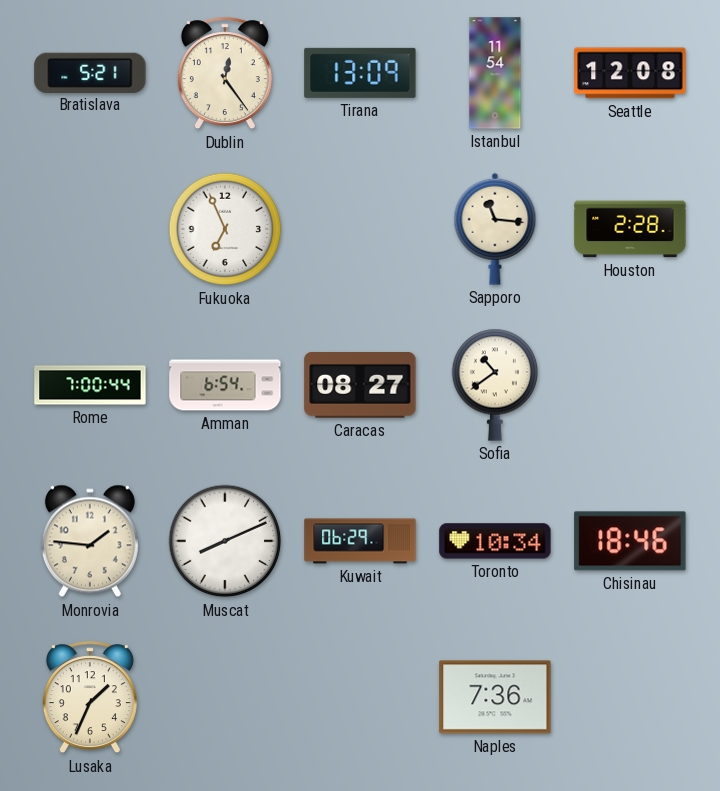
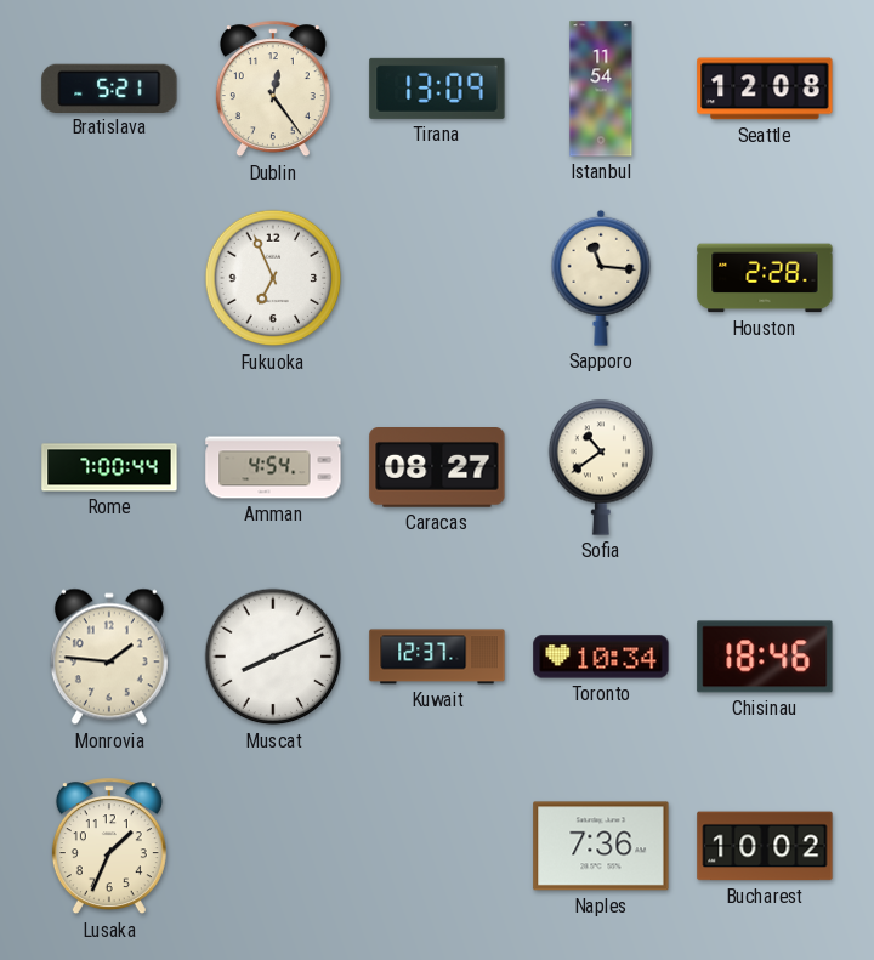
Amman: 6:54 -> 4:54
Kuwait: 06:29 -> 12:37
Bucharest: none -> 10:02
